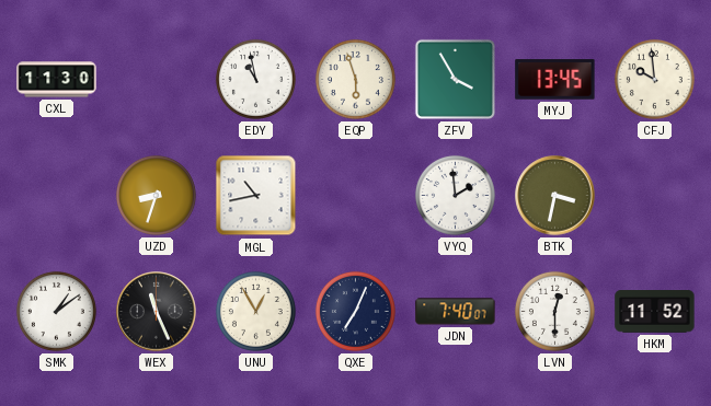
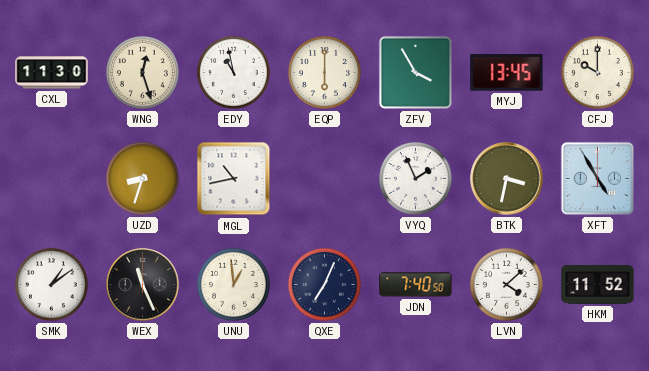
WNG: none -> 12:27
EQP: 5:57 -> 6:00
CFJ: 9:59 -> 10:00
VYQ: 1:59 -> 1:56
XFT: none -> 4:55
UNU: 12:55 -> 12:59
JDN: 7:40:07 -> 7:40:50
LVN: 12:30 -> 4:08
